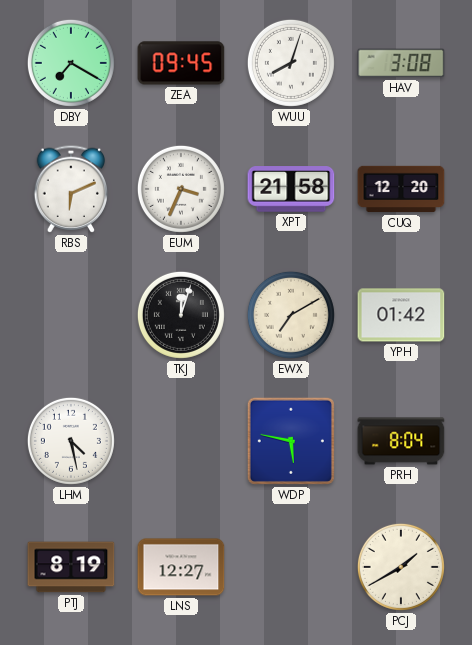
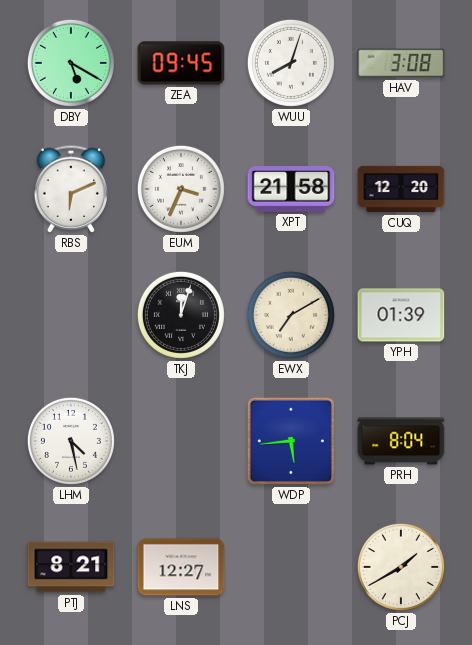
DBY: 7:20 -> 5:20
YPH: 01:42 -> 01:39
WDP: 5:47 -> 5:44
PTJ: 8:19 -> 8:21
